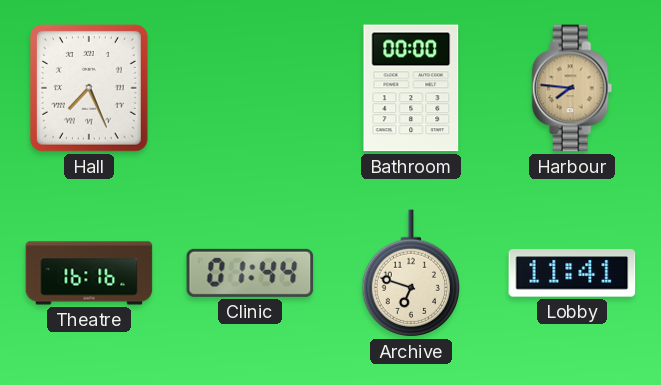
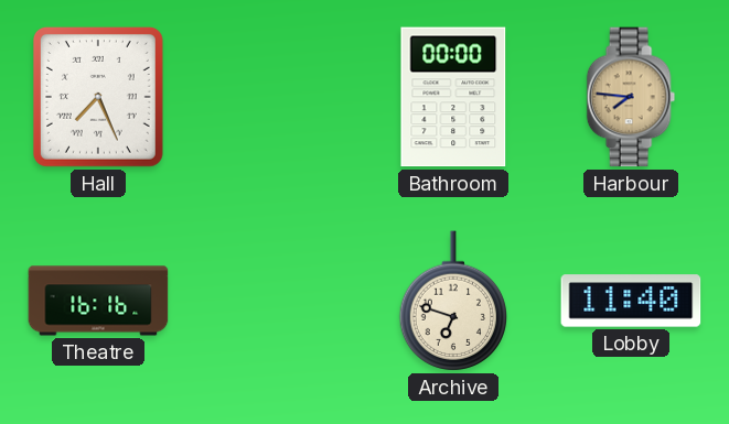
Clinic: 01:44 -> none
Lobby: 11:41 -> 11:40
